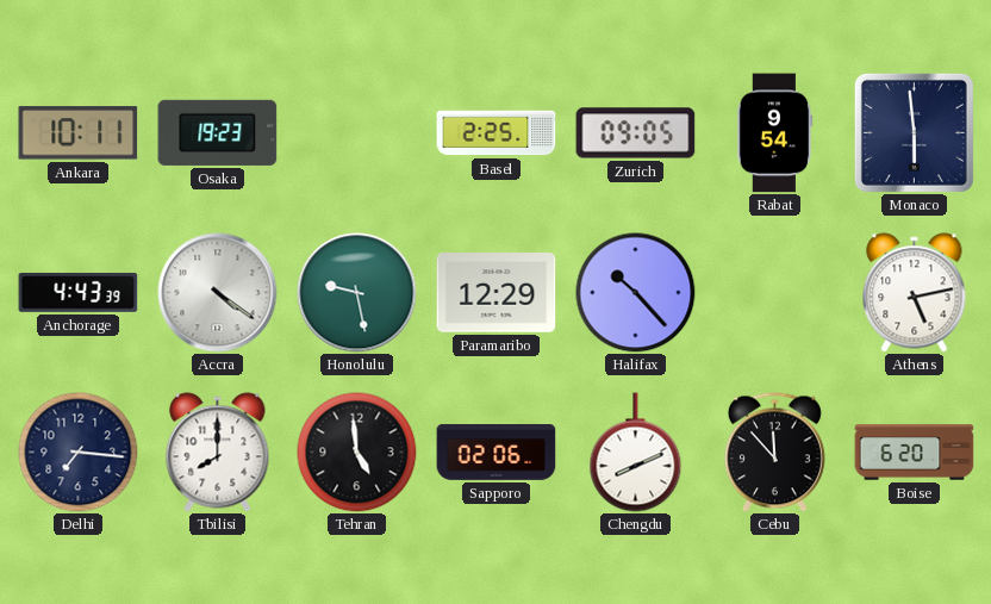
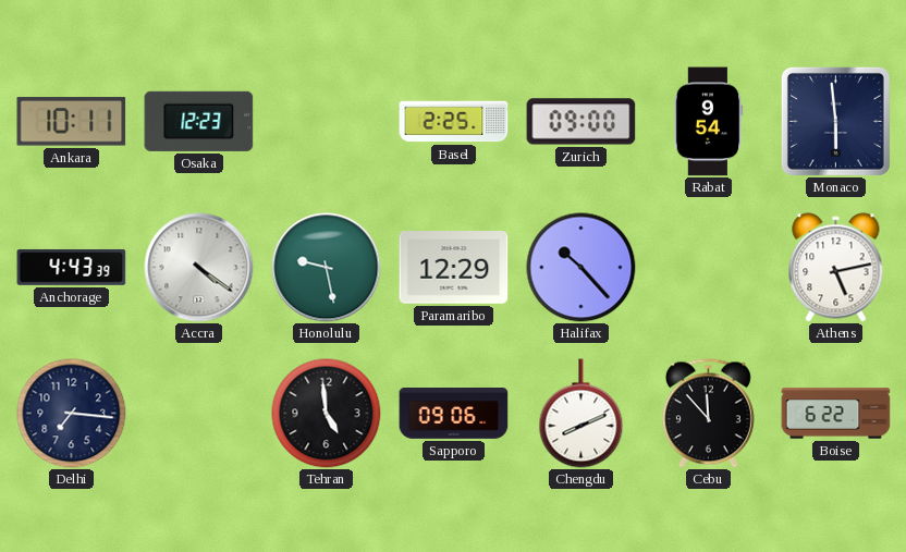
Osaka: 19:23 -> 12:23
Zurich: 09:05 -> 09:00
Tbilisi: 8:00 -> none
Sapporo: 02:06 -> 09:06
Boise: 6:20 -> 6:22
